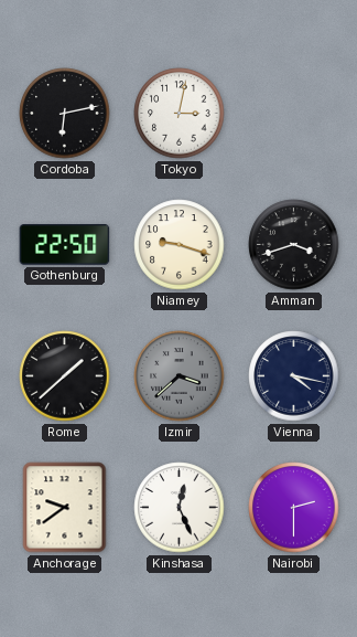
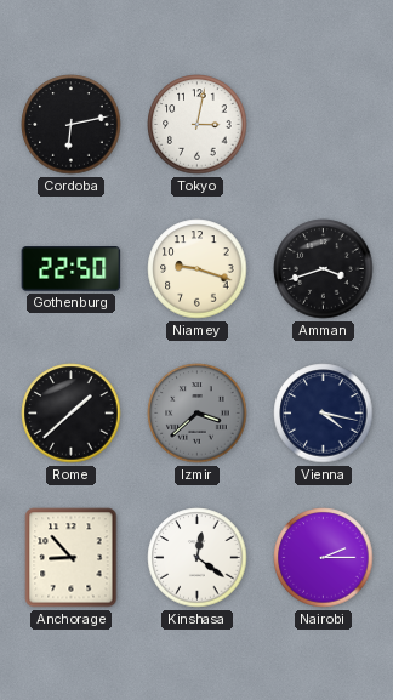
Anchorage: 9:39 -> 8:53
Kinshasa: 12:26 -> 12:21
Nairobi: 2:30 -> 2:15
